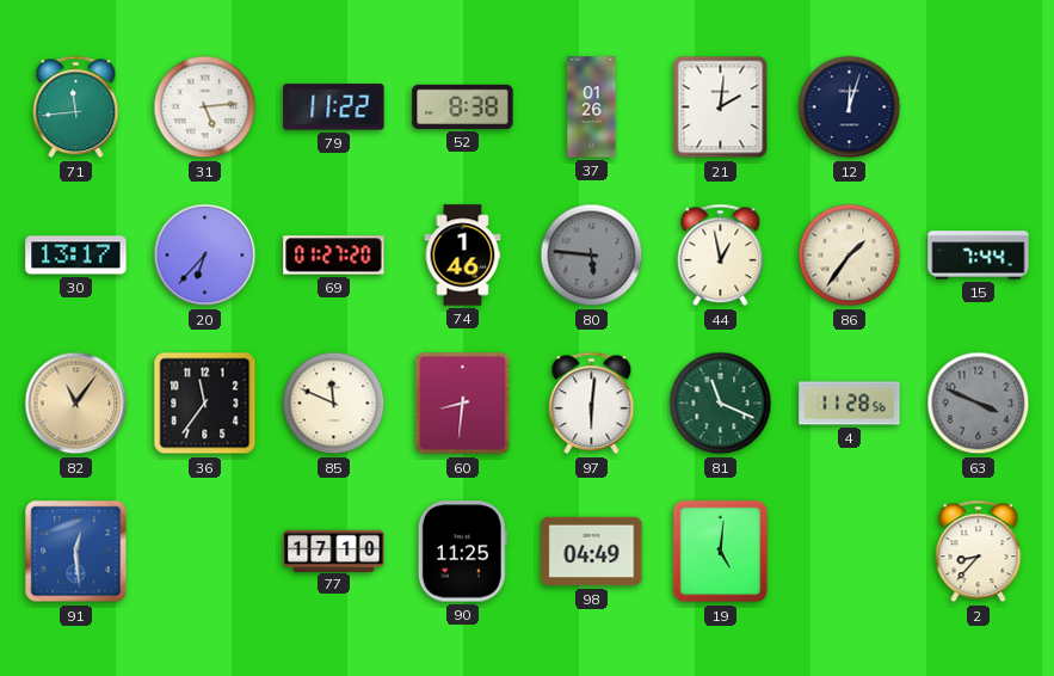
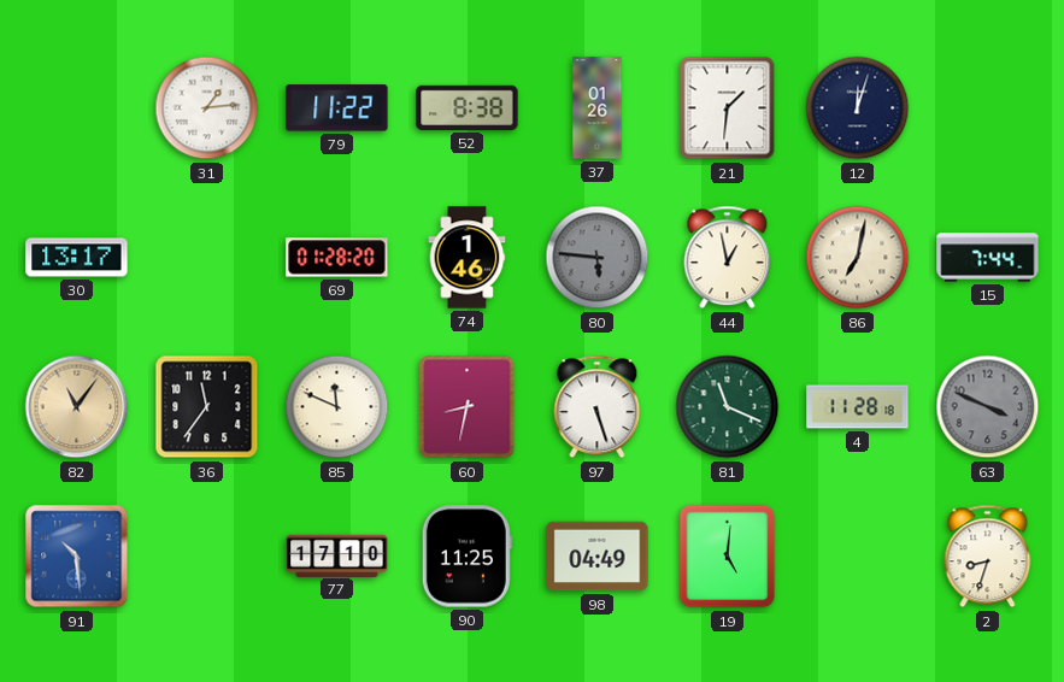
71: 11:44 -> none
31: 5:14 -> 1:14
21: 2:01 -> 1:31
20: 6:37 -> none
69: 01:27 -> 01:28
86: 1:36 -> 7:02
60: 8:31 -> 8:32
97: 6:01 -> 5:27
4: 11:28:56 -> 11:28:18
91: 12:29 -> 10:29
2: 8:37 -> 8:33
